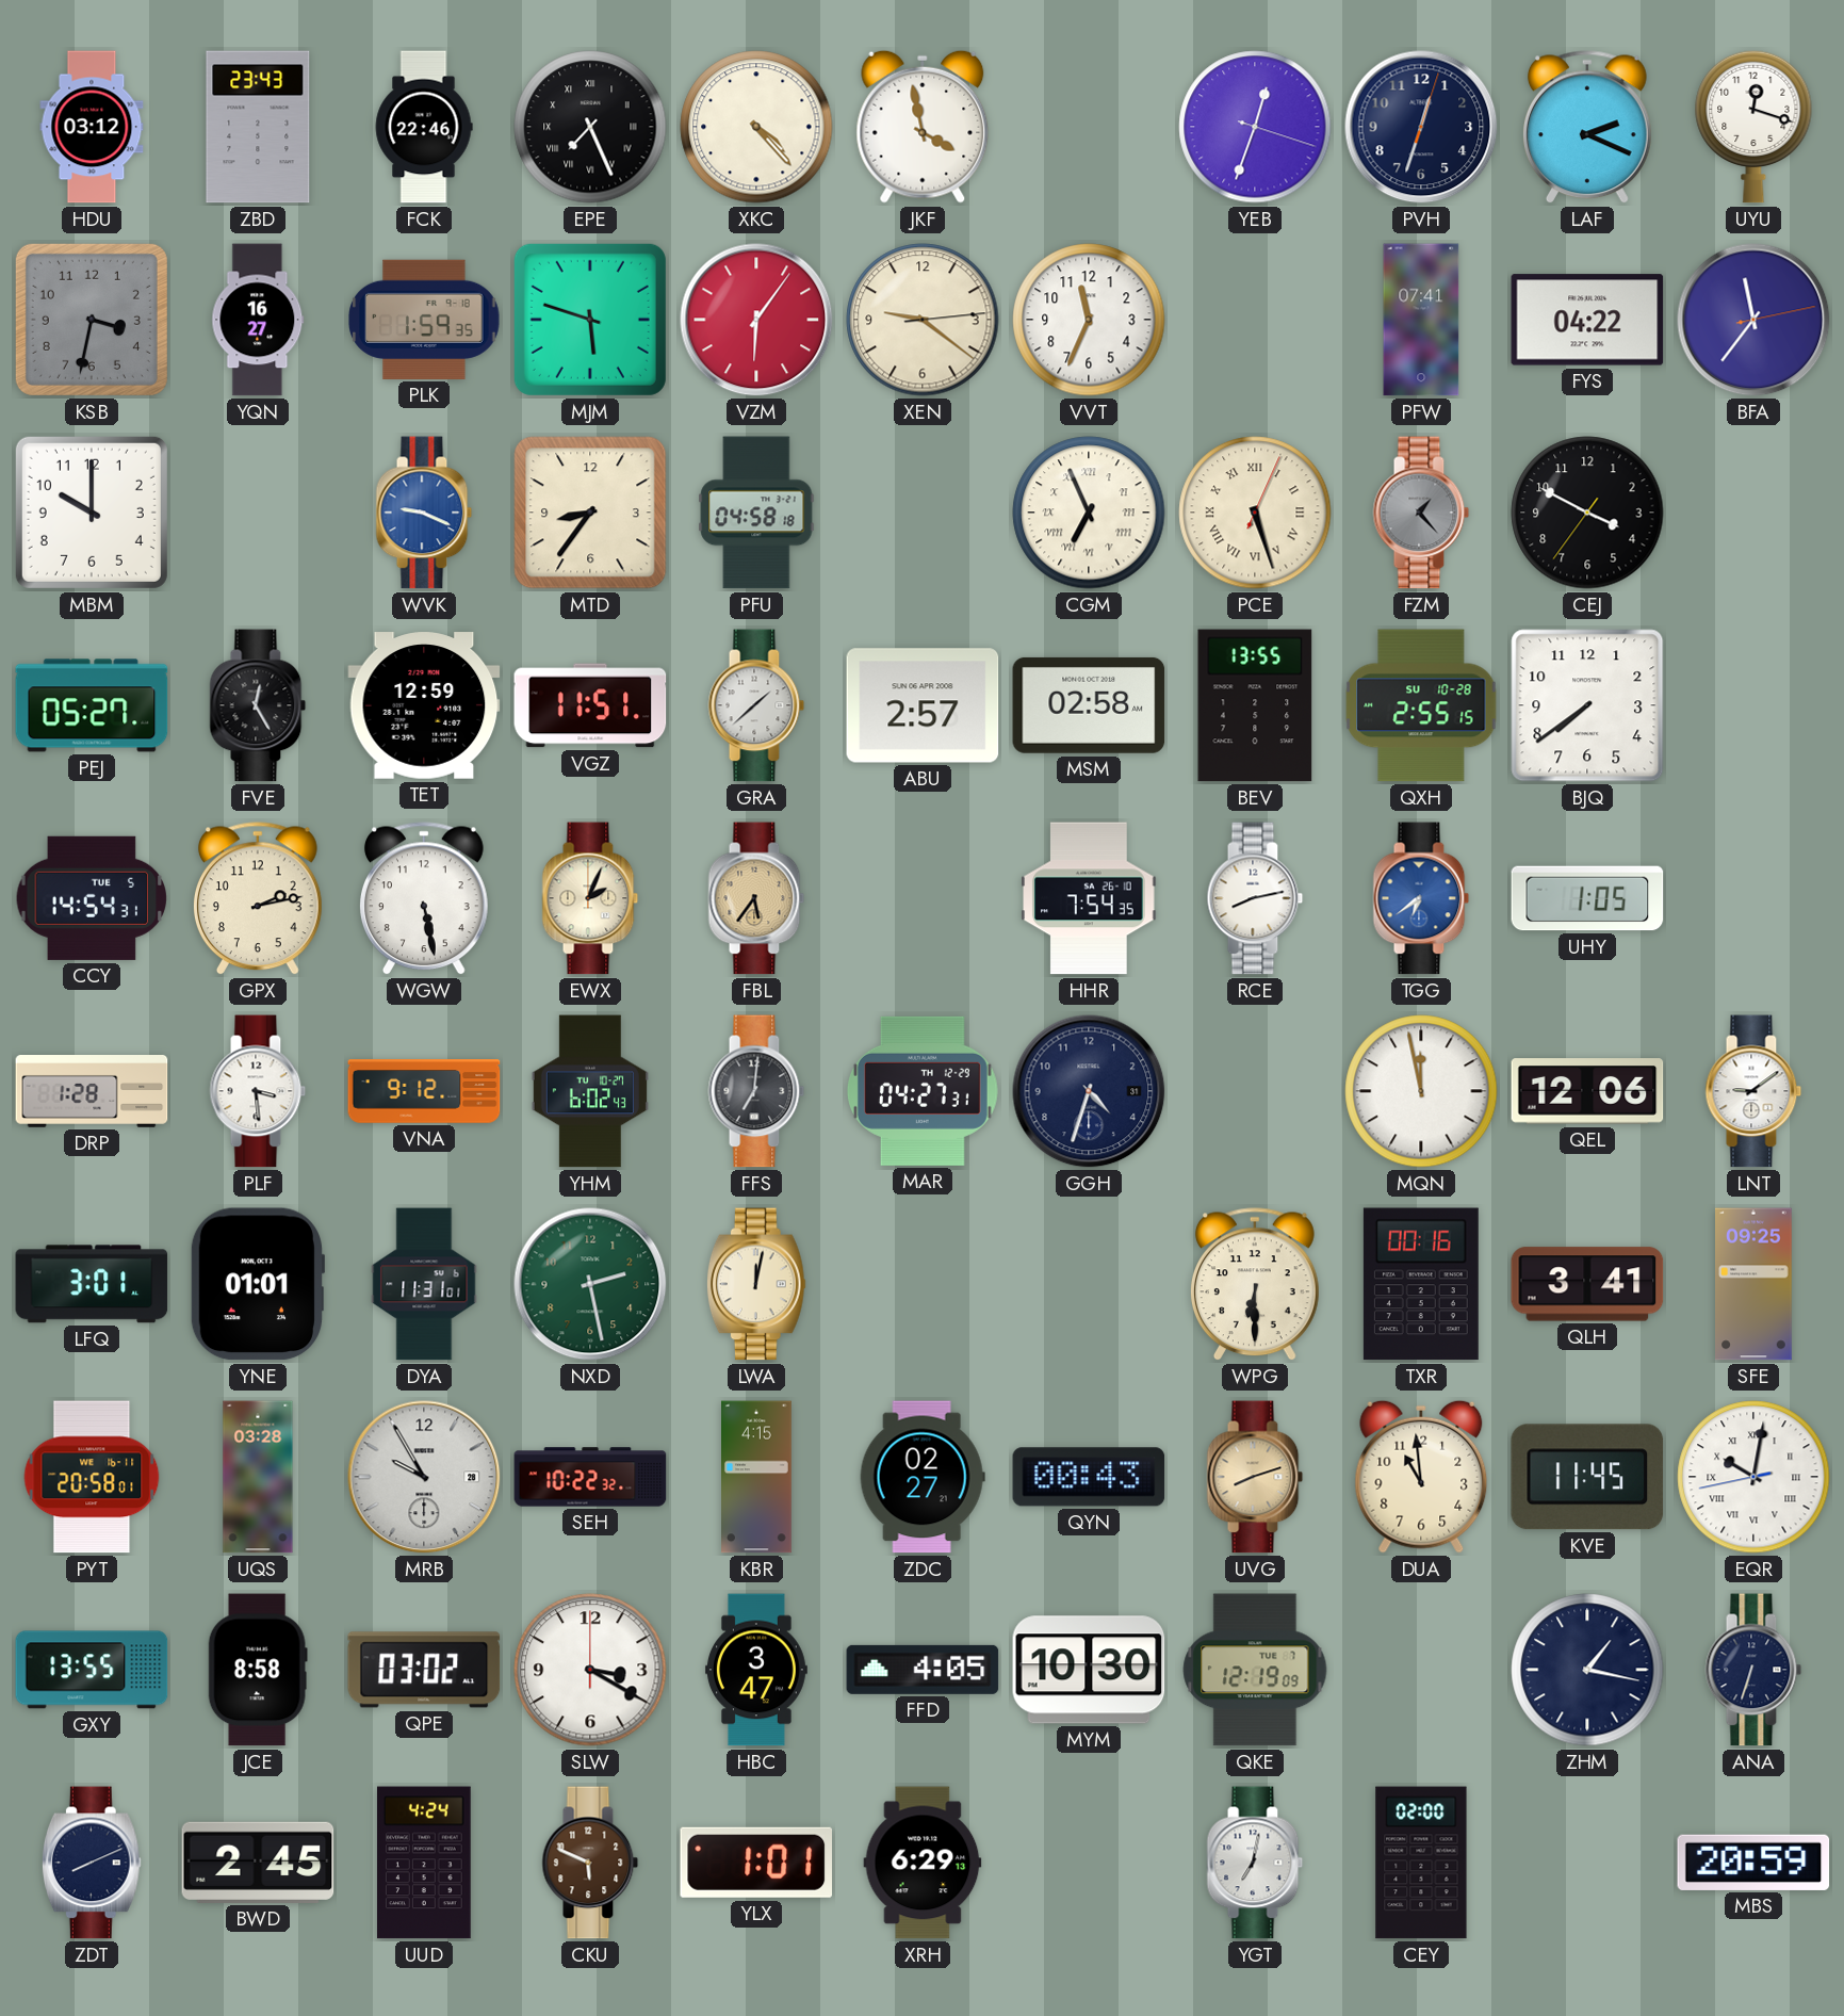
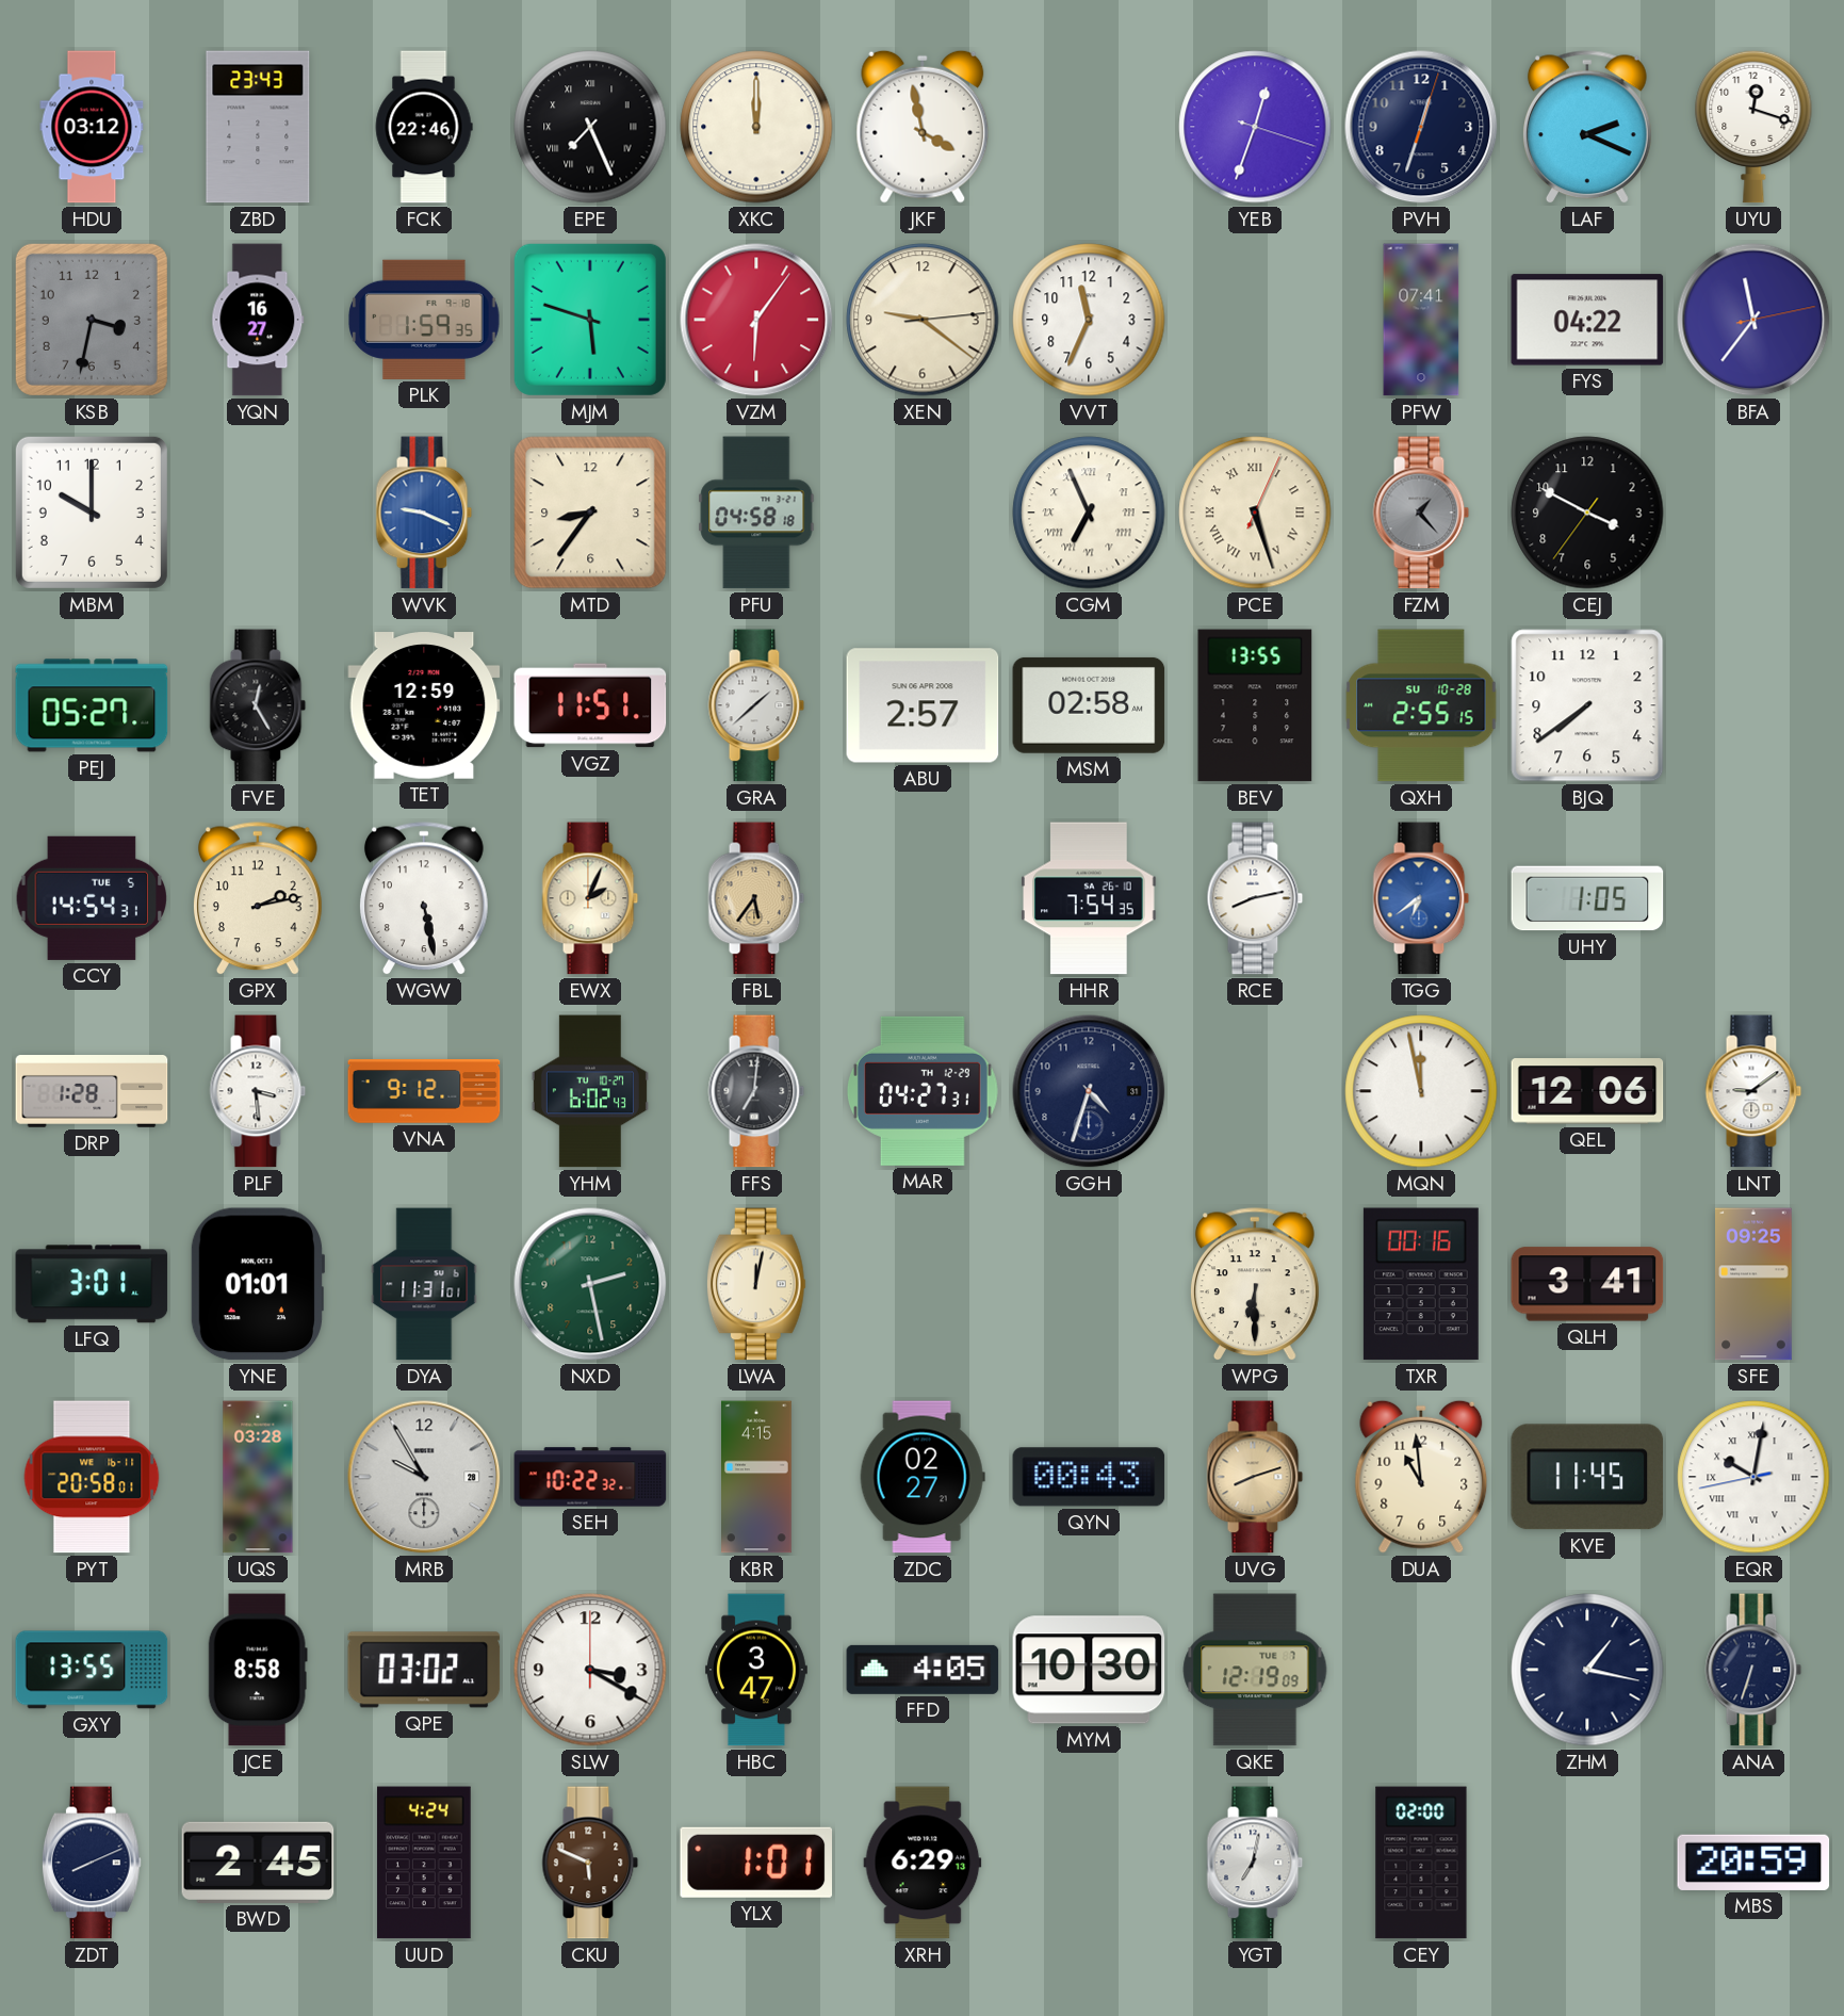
XKC: 4:23 -> 12:00
